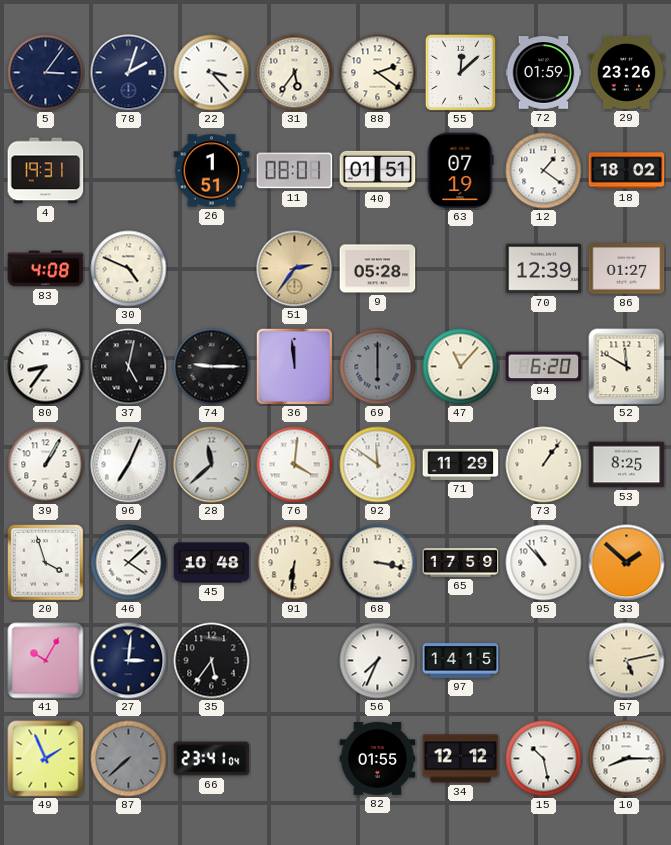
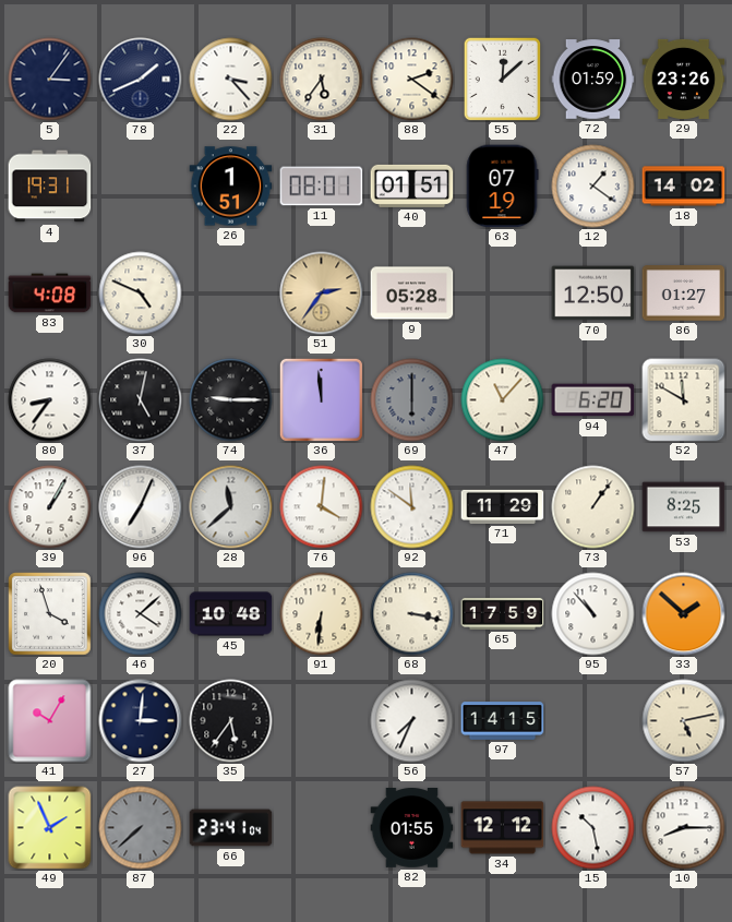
78: 2:03 -> 1:41
18: 18:02 -> 14:02
70: 12:39 -> 12:50
